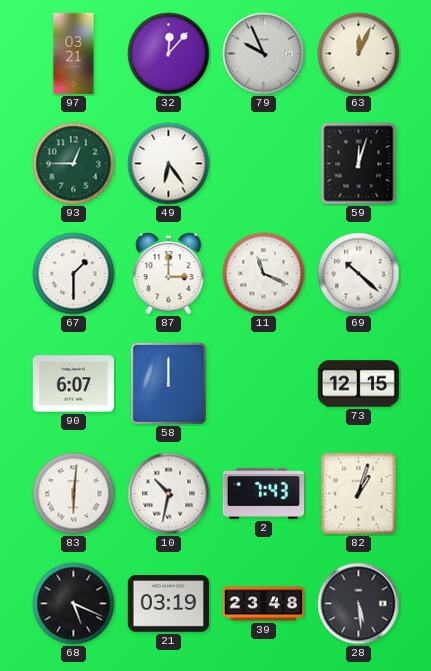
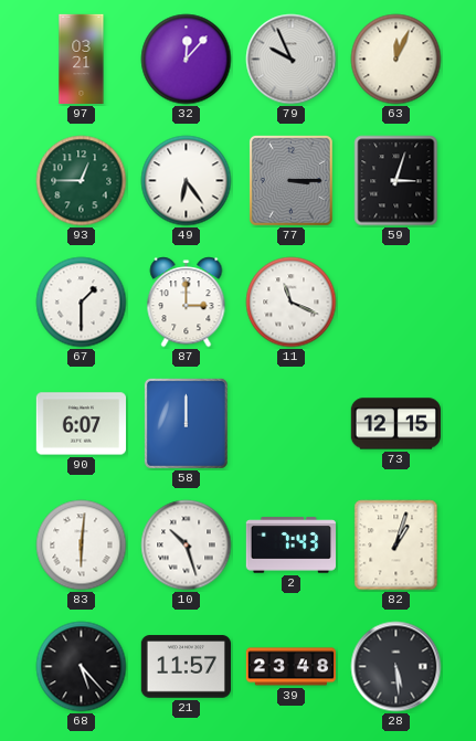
77: none -> 3:15
59: 12:03 -> 3:03
69: 10:22 -> none
10: 10:32 -> 10:27
68: 5:19 -> 5:23
21: 03:19 -> 11:57
